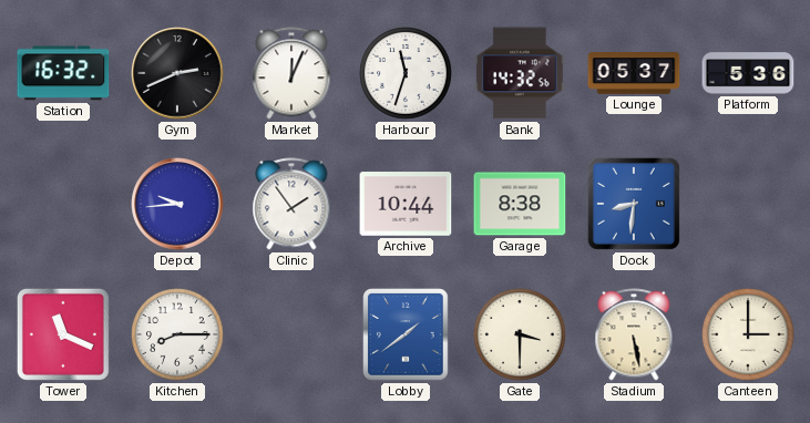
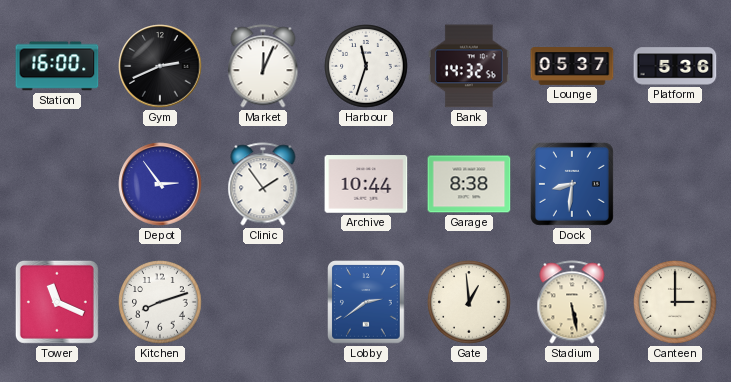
Station: 16:32 -> 16:00
Depot: 9:44 -> 2:54
Kitchen: 8:15 -> 8:12
Lobby: 1:39 -> 2:39
Gate: 3:30 -> 12:59
